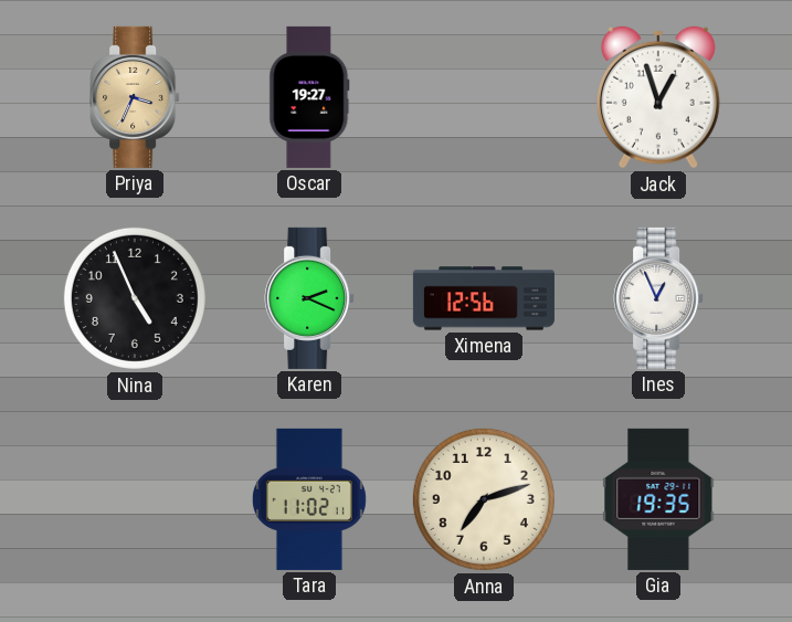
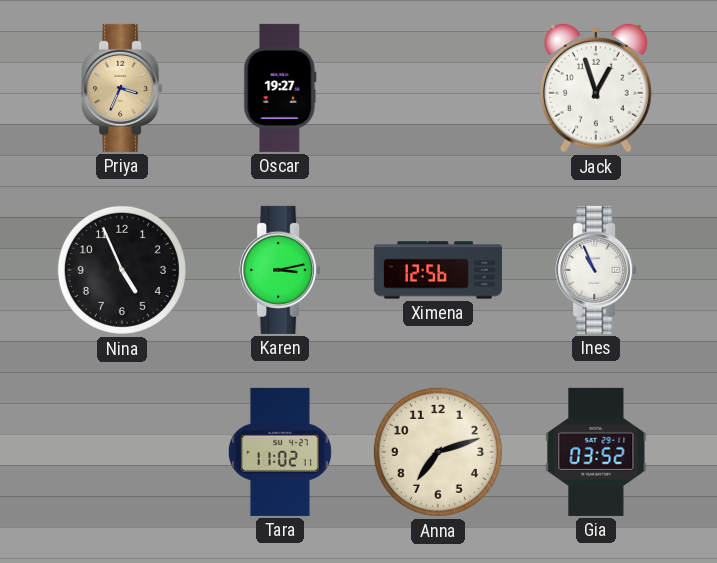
Karen: 2:19 -> 3:13
Ines: 12:56 -> 10:56
Gia: 19:35 -> 03:52
